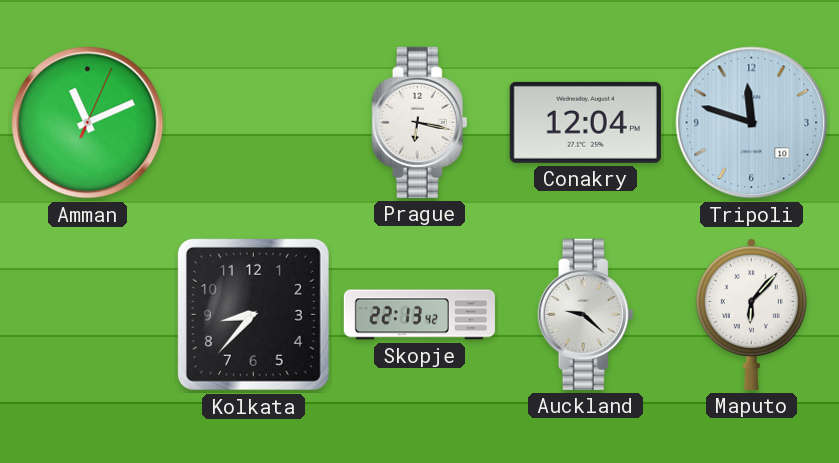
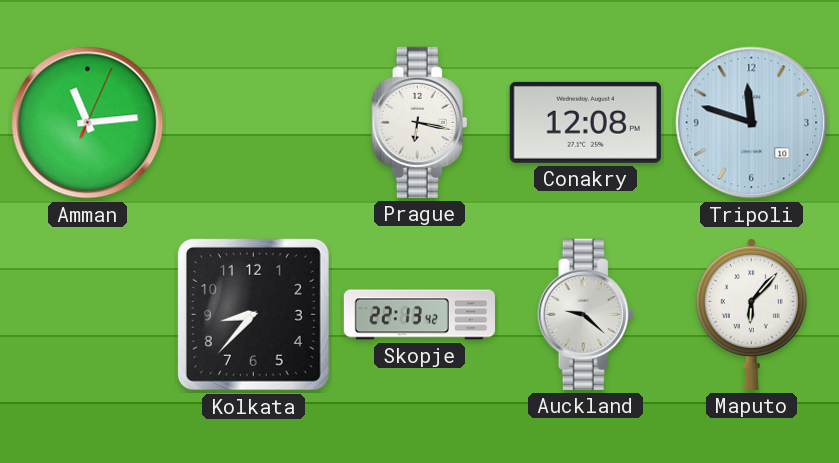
Amman: 11:11 -> 11:14
Conakry: 12:04 -> 12:08
